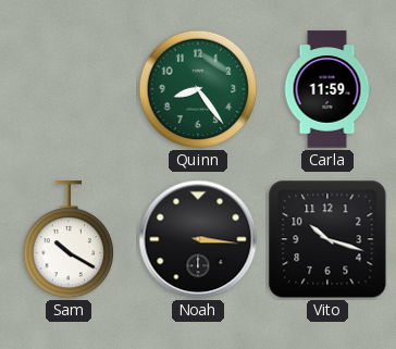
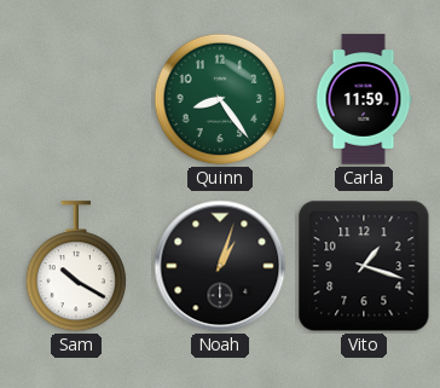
Noah: 3:16 -> 1:03
Vito: 10:18 -> 1:18
